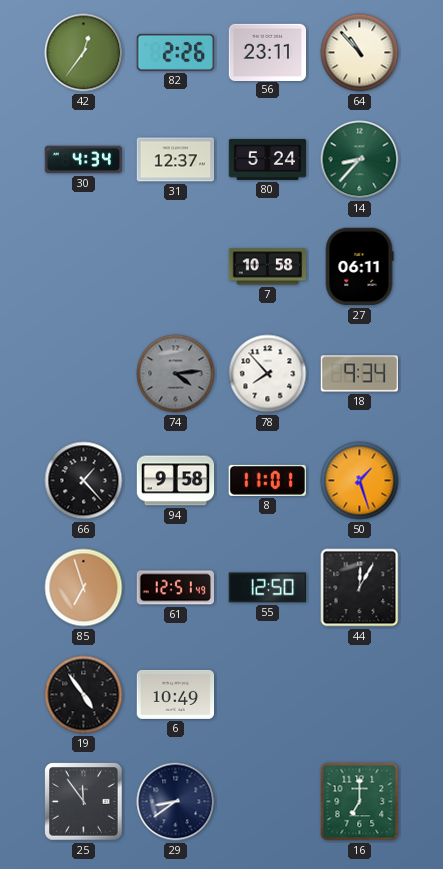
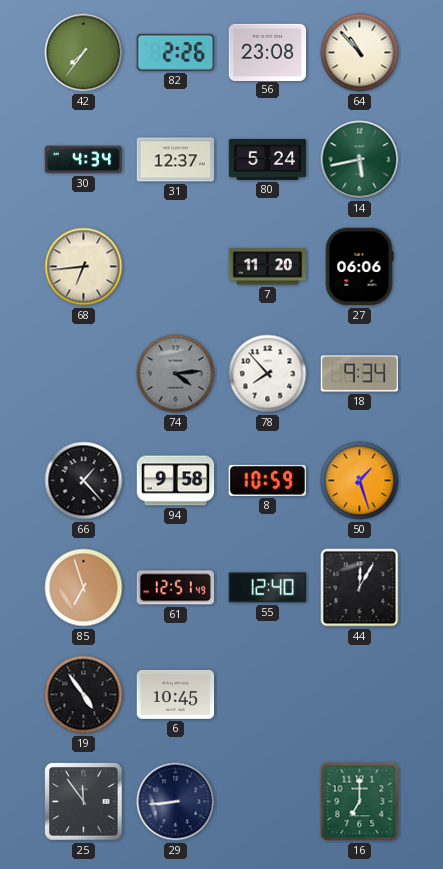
42: 12:36 -> 7:36
56: 23:11 -> 23:08
14: 8:37 -> 5:43
68: none -> 6:44
7: 10:58 -> 11:20
27: 06:11 -> 06:06
8: 11:01 -> 10:59
55: 12:50 -> 12:40
6: 10:49 -> 10:45
29: 8:39 -> 8:44
